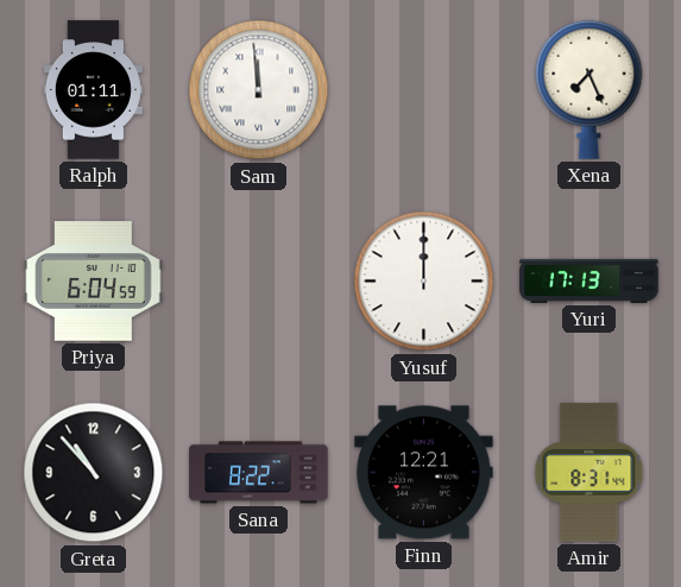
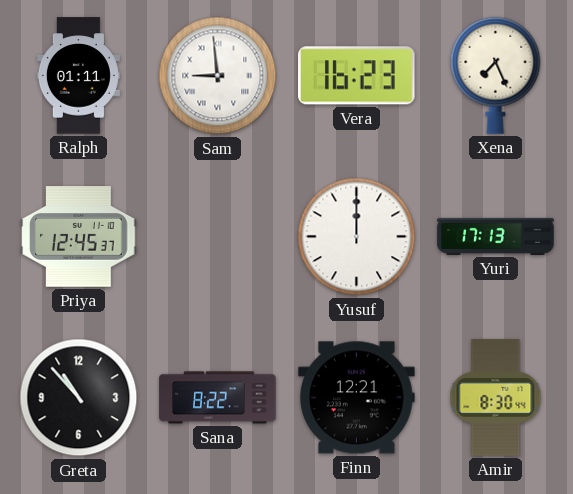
Sam: 11:59 -> 8:59
Vera: none -> 16:23
Priya: 6:04 -> 12:45
Amir: 8:31 -> 8:30
